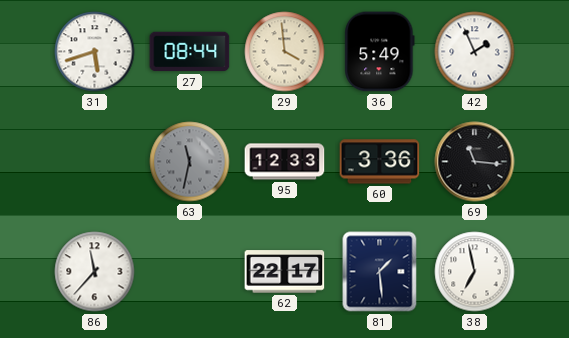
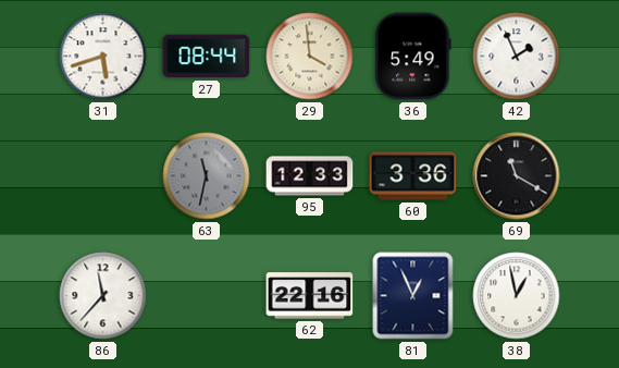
69: 11:16 -> 11:20
62: 22:17 -> 22:16
81: 1:29 -> 12:56
38: 6:58 -> 12:58
